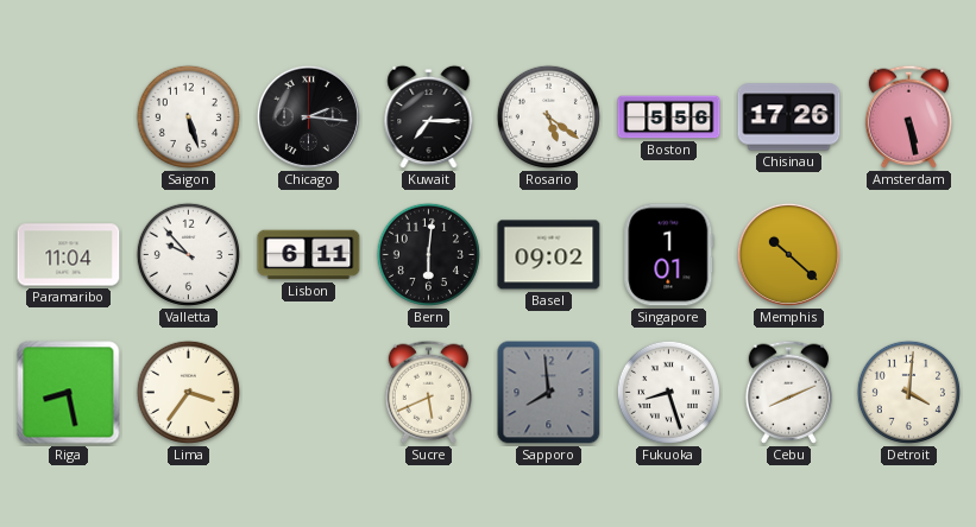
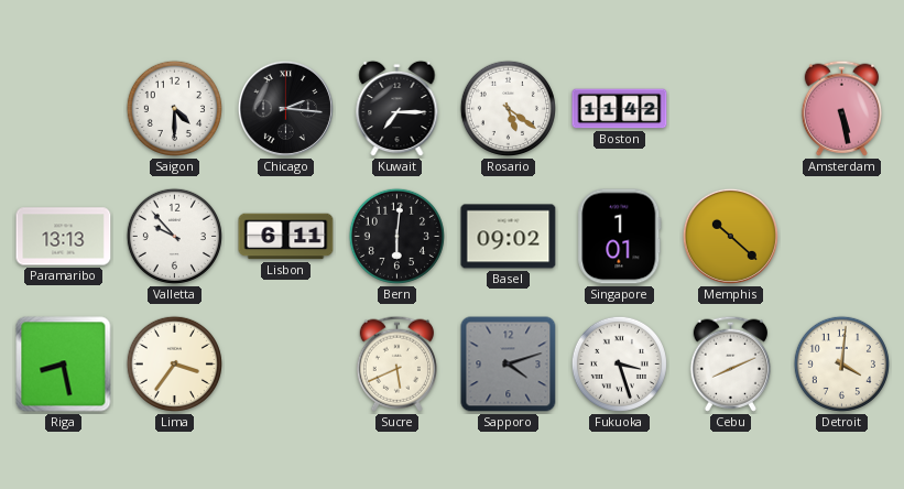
Saigon: 5:27 -> 4:30
Boston: 5:56 -> 11:42
Chisinau: 17:26 -> none
Paramaribo: 11:04 -> 13:13
Sapporo: 7:59 -> 4:12
Fukuoka: 8:27 -> 3:27
